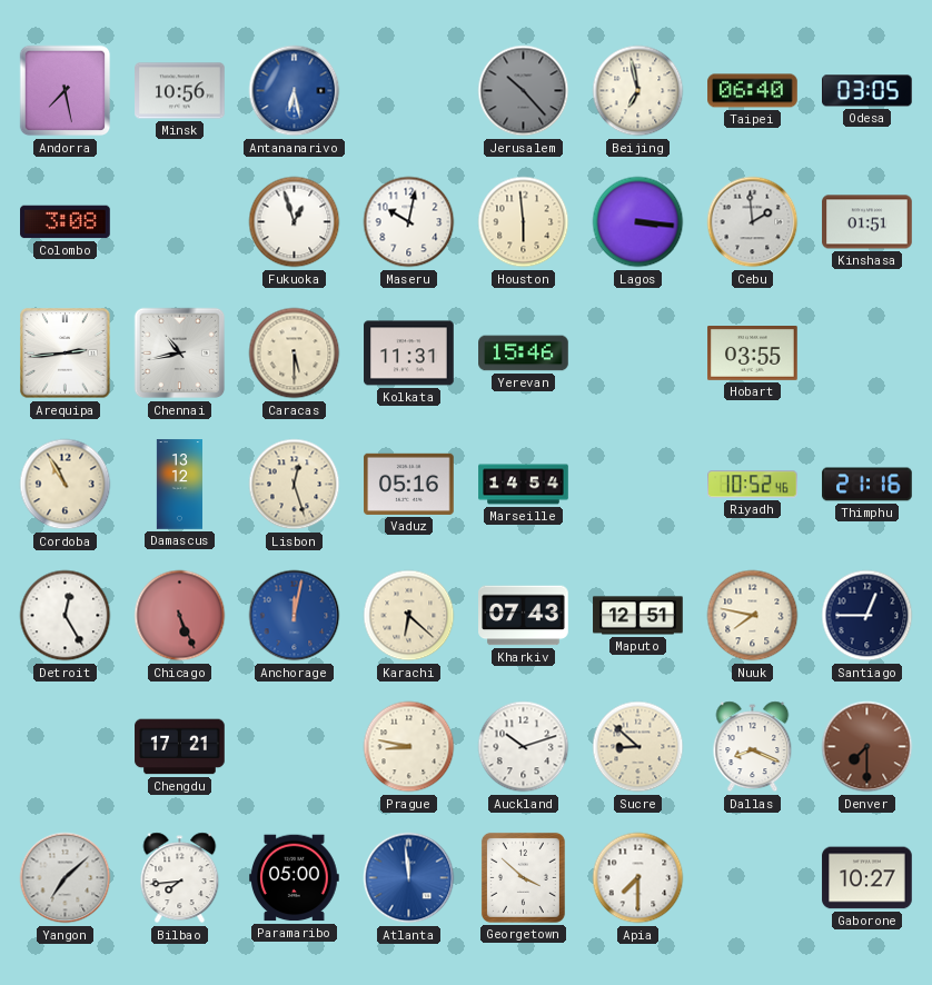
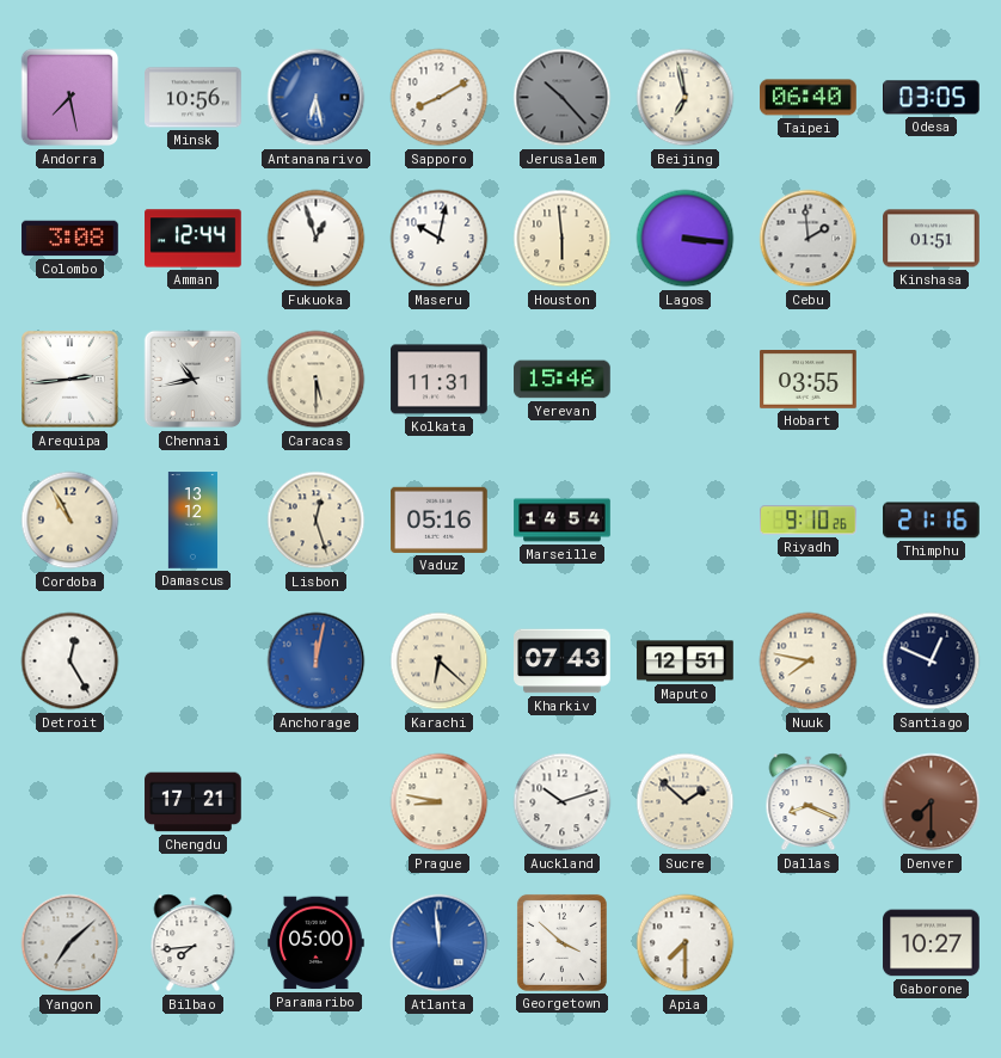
Sapporo: none -> 8:10
Amman: none -> 12:44
Riyadh: 10:52 -> 9:10
Chicago: 5:26 -> none
Santiago: 12:45 -> 12:49
Sucre: 8:52 -> 1:52
